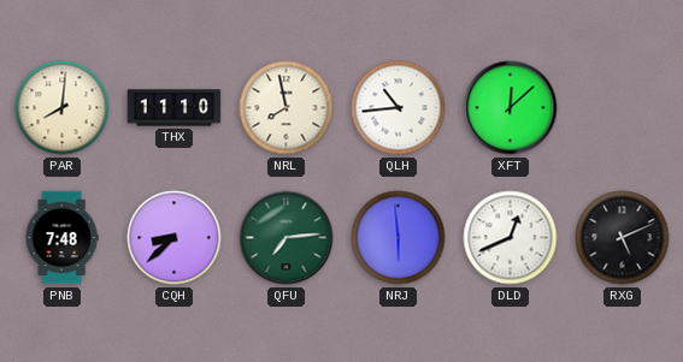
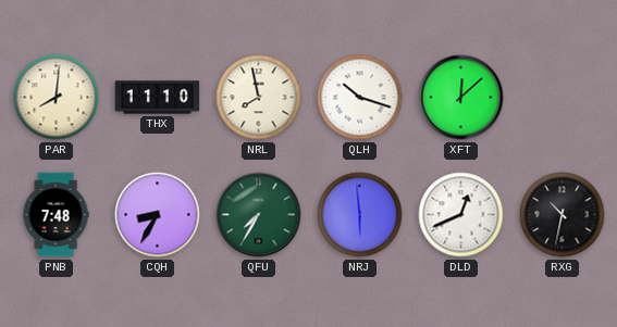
QLH: 10:44 -> 10:18
CQH: 8:38 -> 8:35
QFU: 7:14 -> 7:35
RXG: 5:11 -> 10:32
